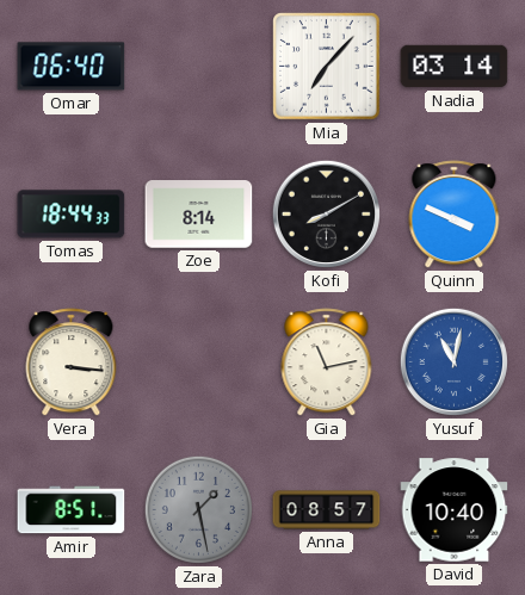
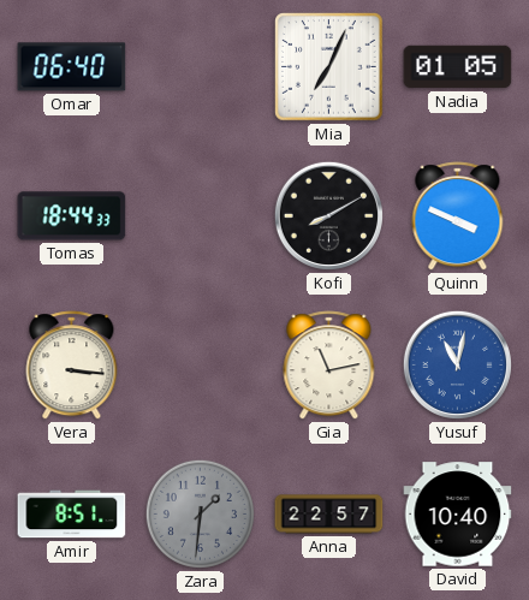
Mia: 7:07 -> 7:04
Nadia: 03:14 -> 01:05
Zoe: 8:14 -> none
Zara: 1:28 -> 1:31
Anna: 08:57 -> 22:57
